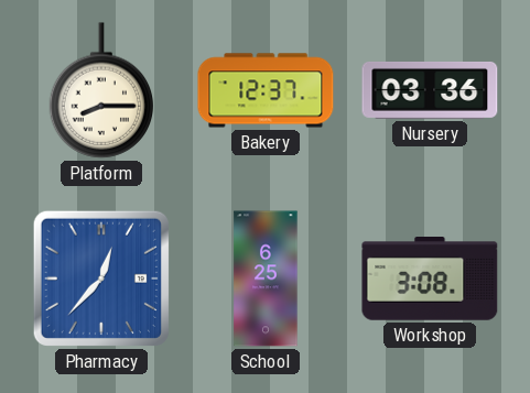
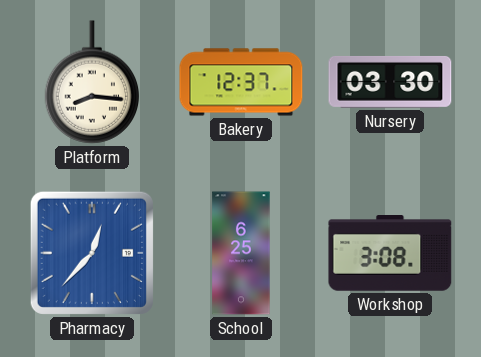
Platform: 8:15 -> 8:16
Nursery: 03:36 -> 03:30
